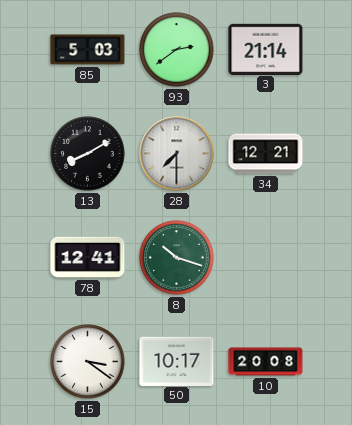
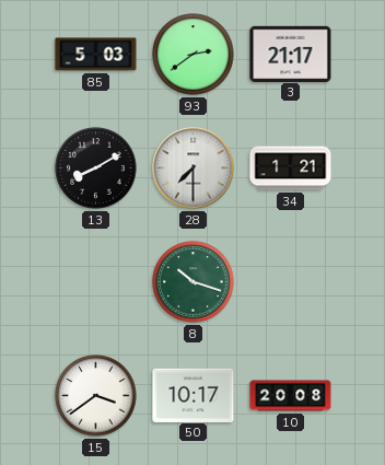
3: 21:14 -> 21:17
34: 12:21 -> 1:21
78: 12:41 -> none
15: 3:21 -> 3:39
